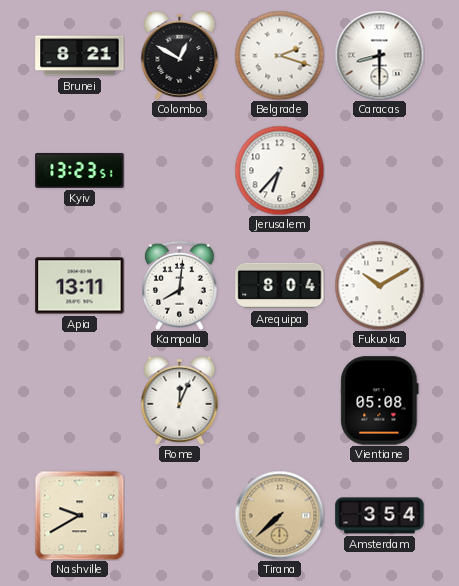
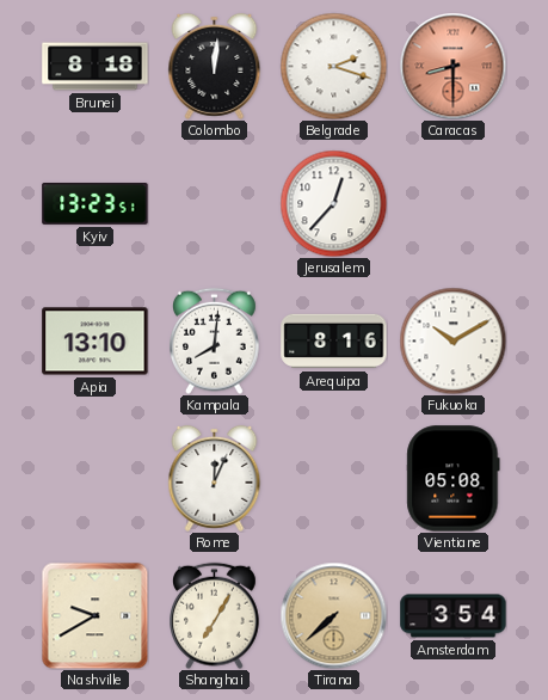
Brunei: 8:21 -> 8:18
Colombo: 12:50 -> 12:01
Caracas dial: white -> salmon
Jerusalem: 6:37 -> 12:37
Apia: 13:11 -> 13:10
Arequipa: 8:04 -> 8:16
Shanghai: none -> 7:05
